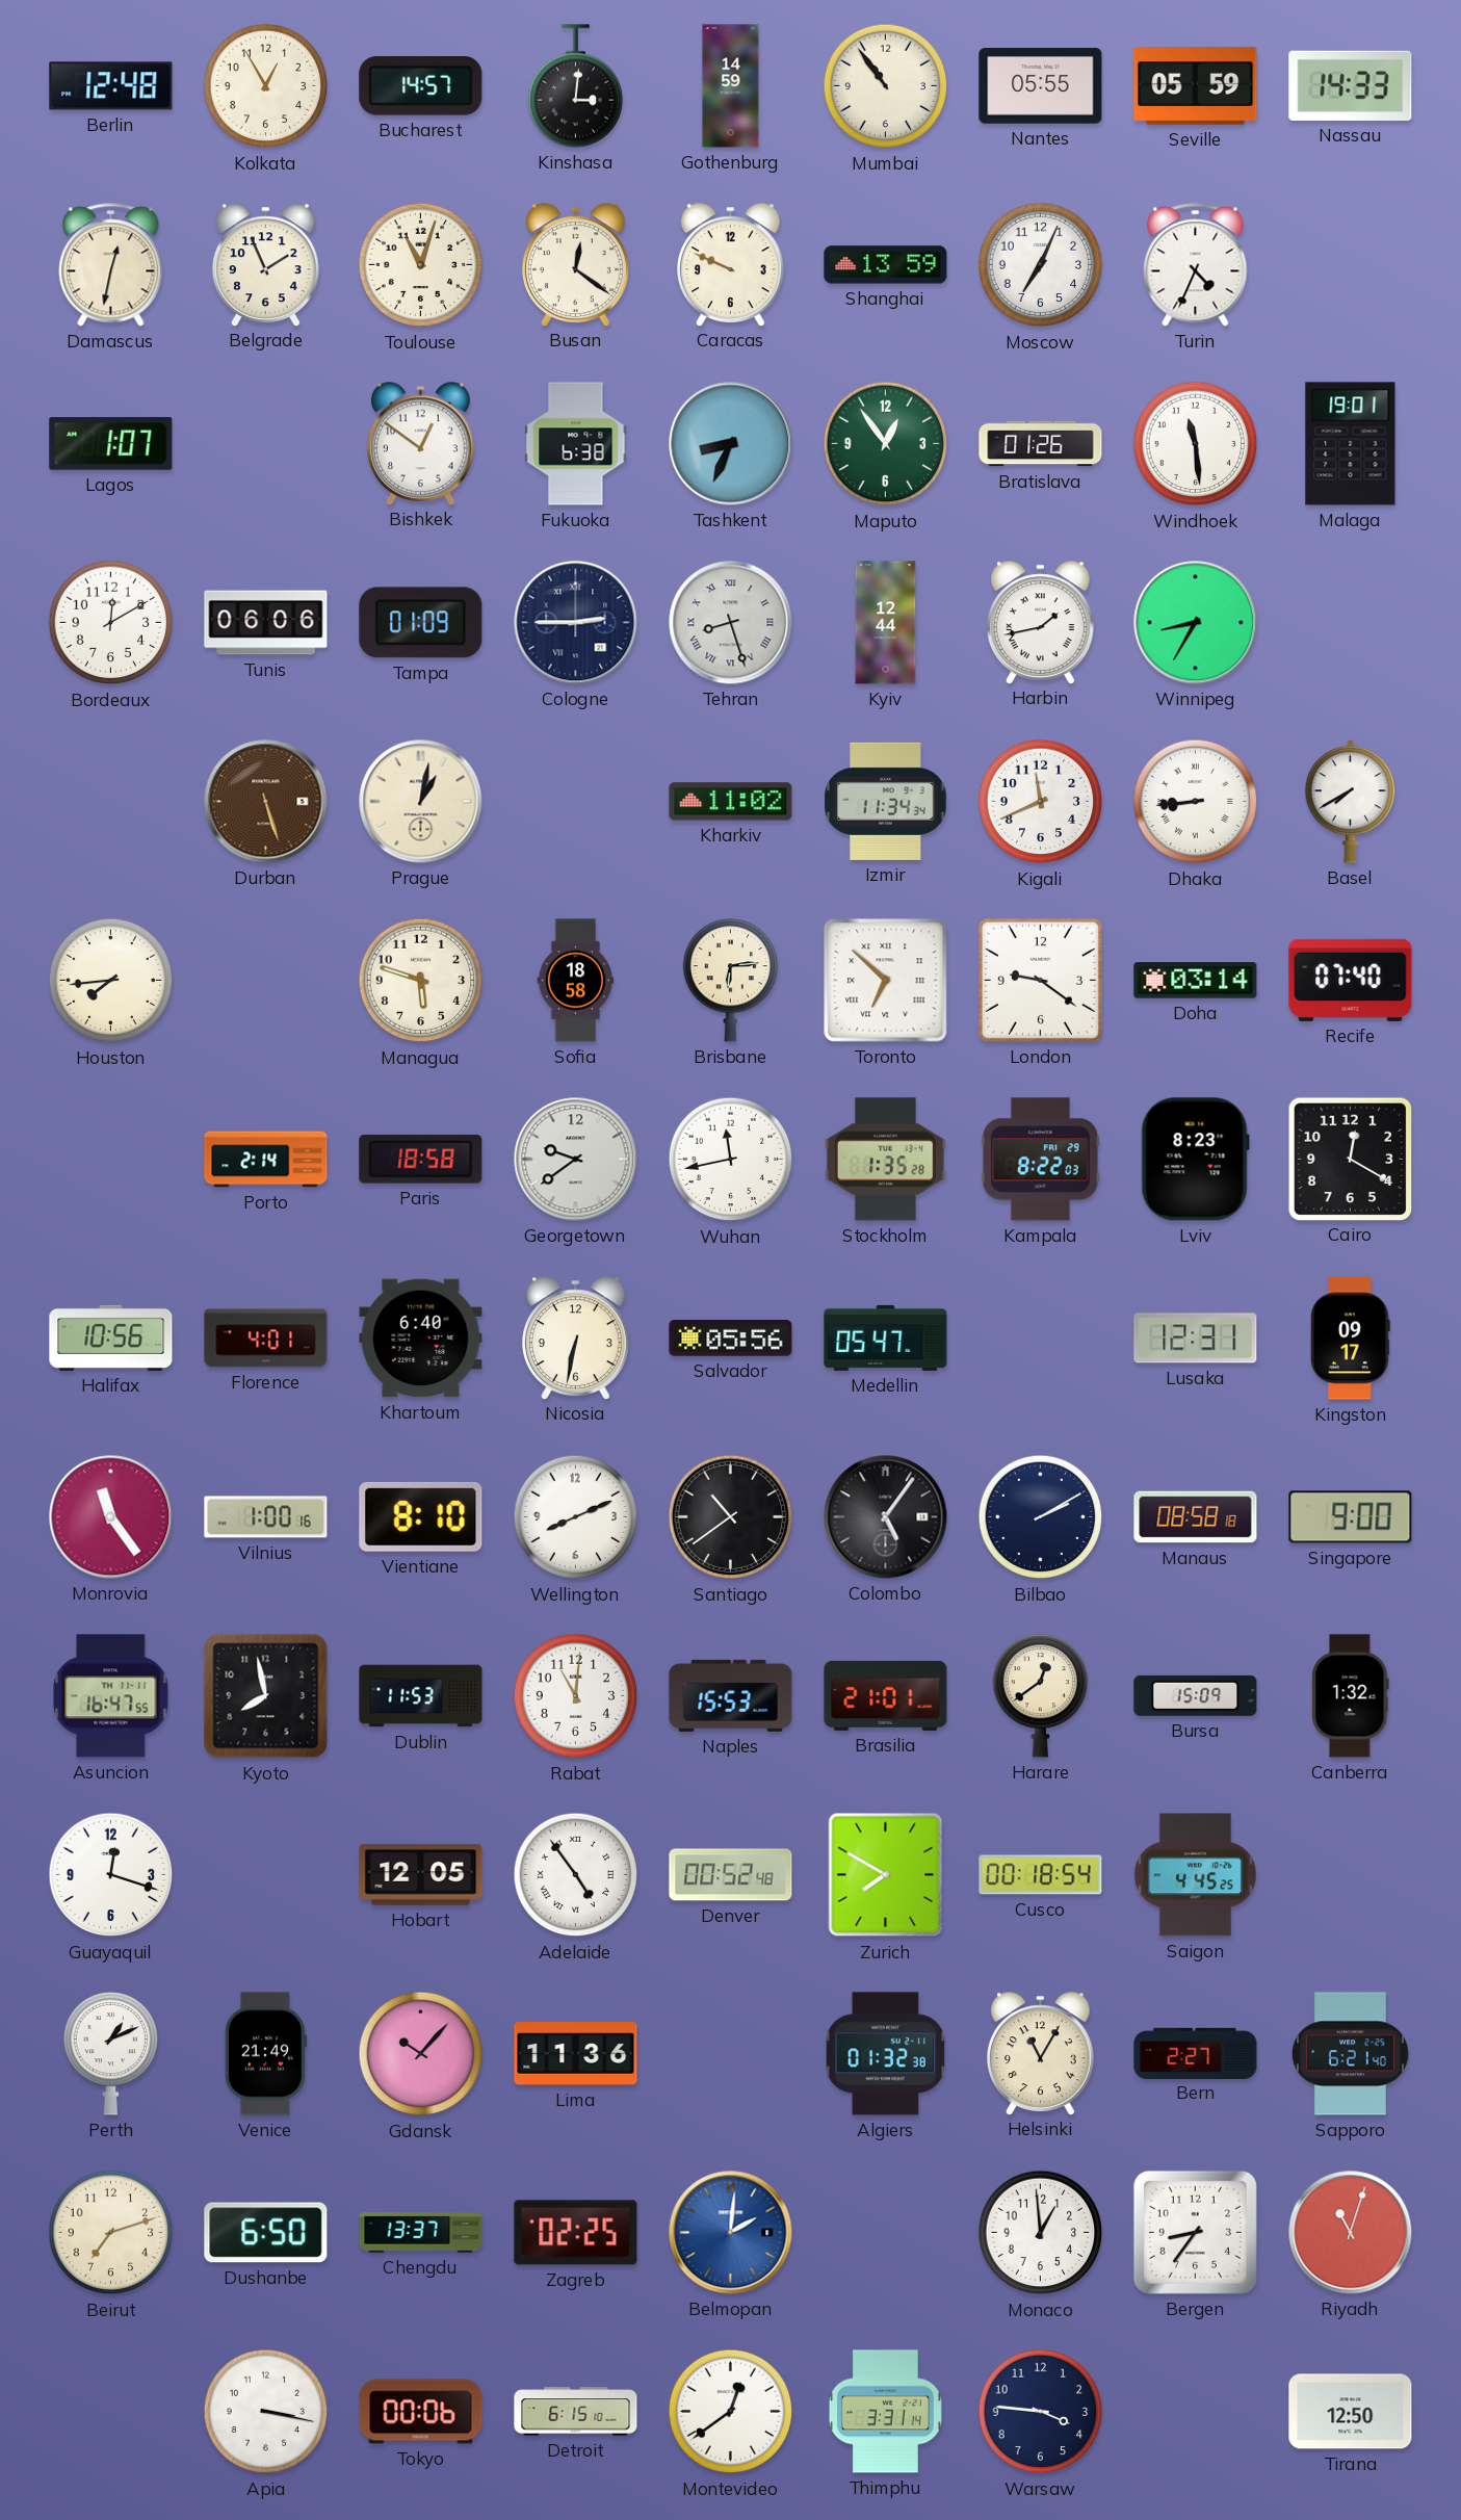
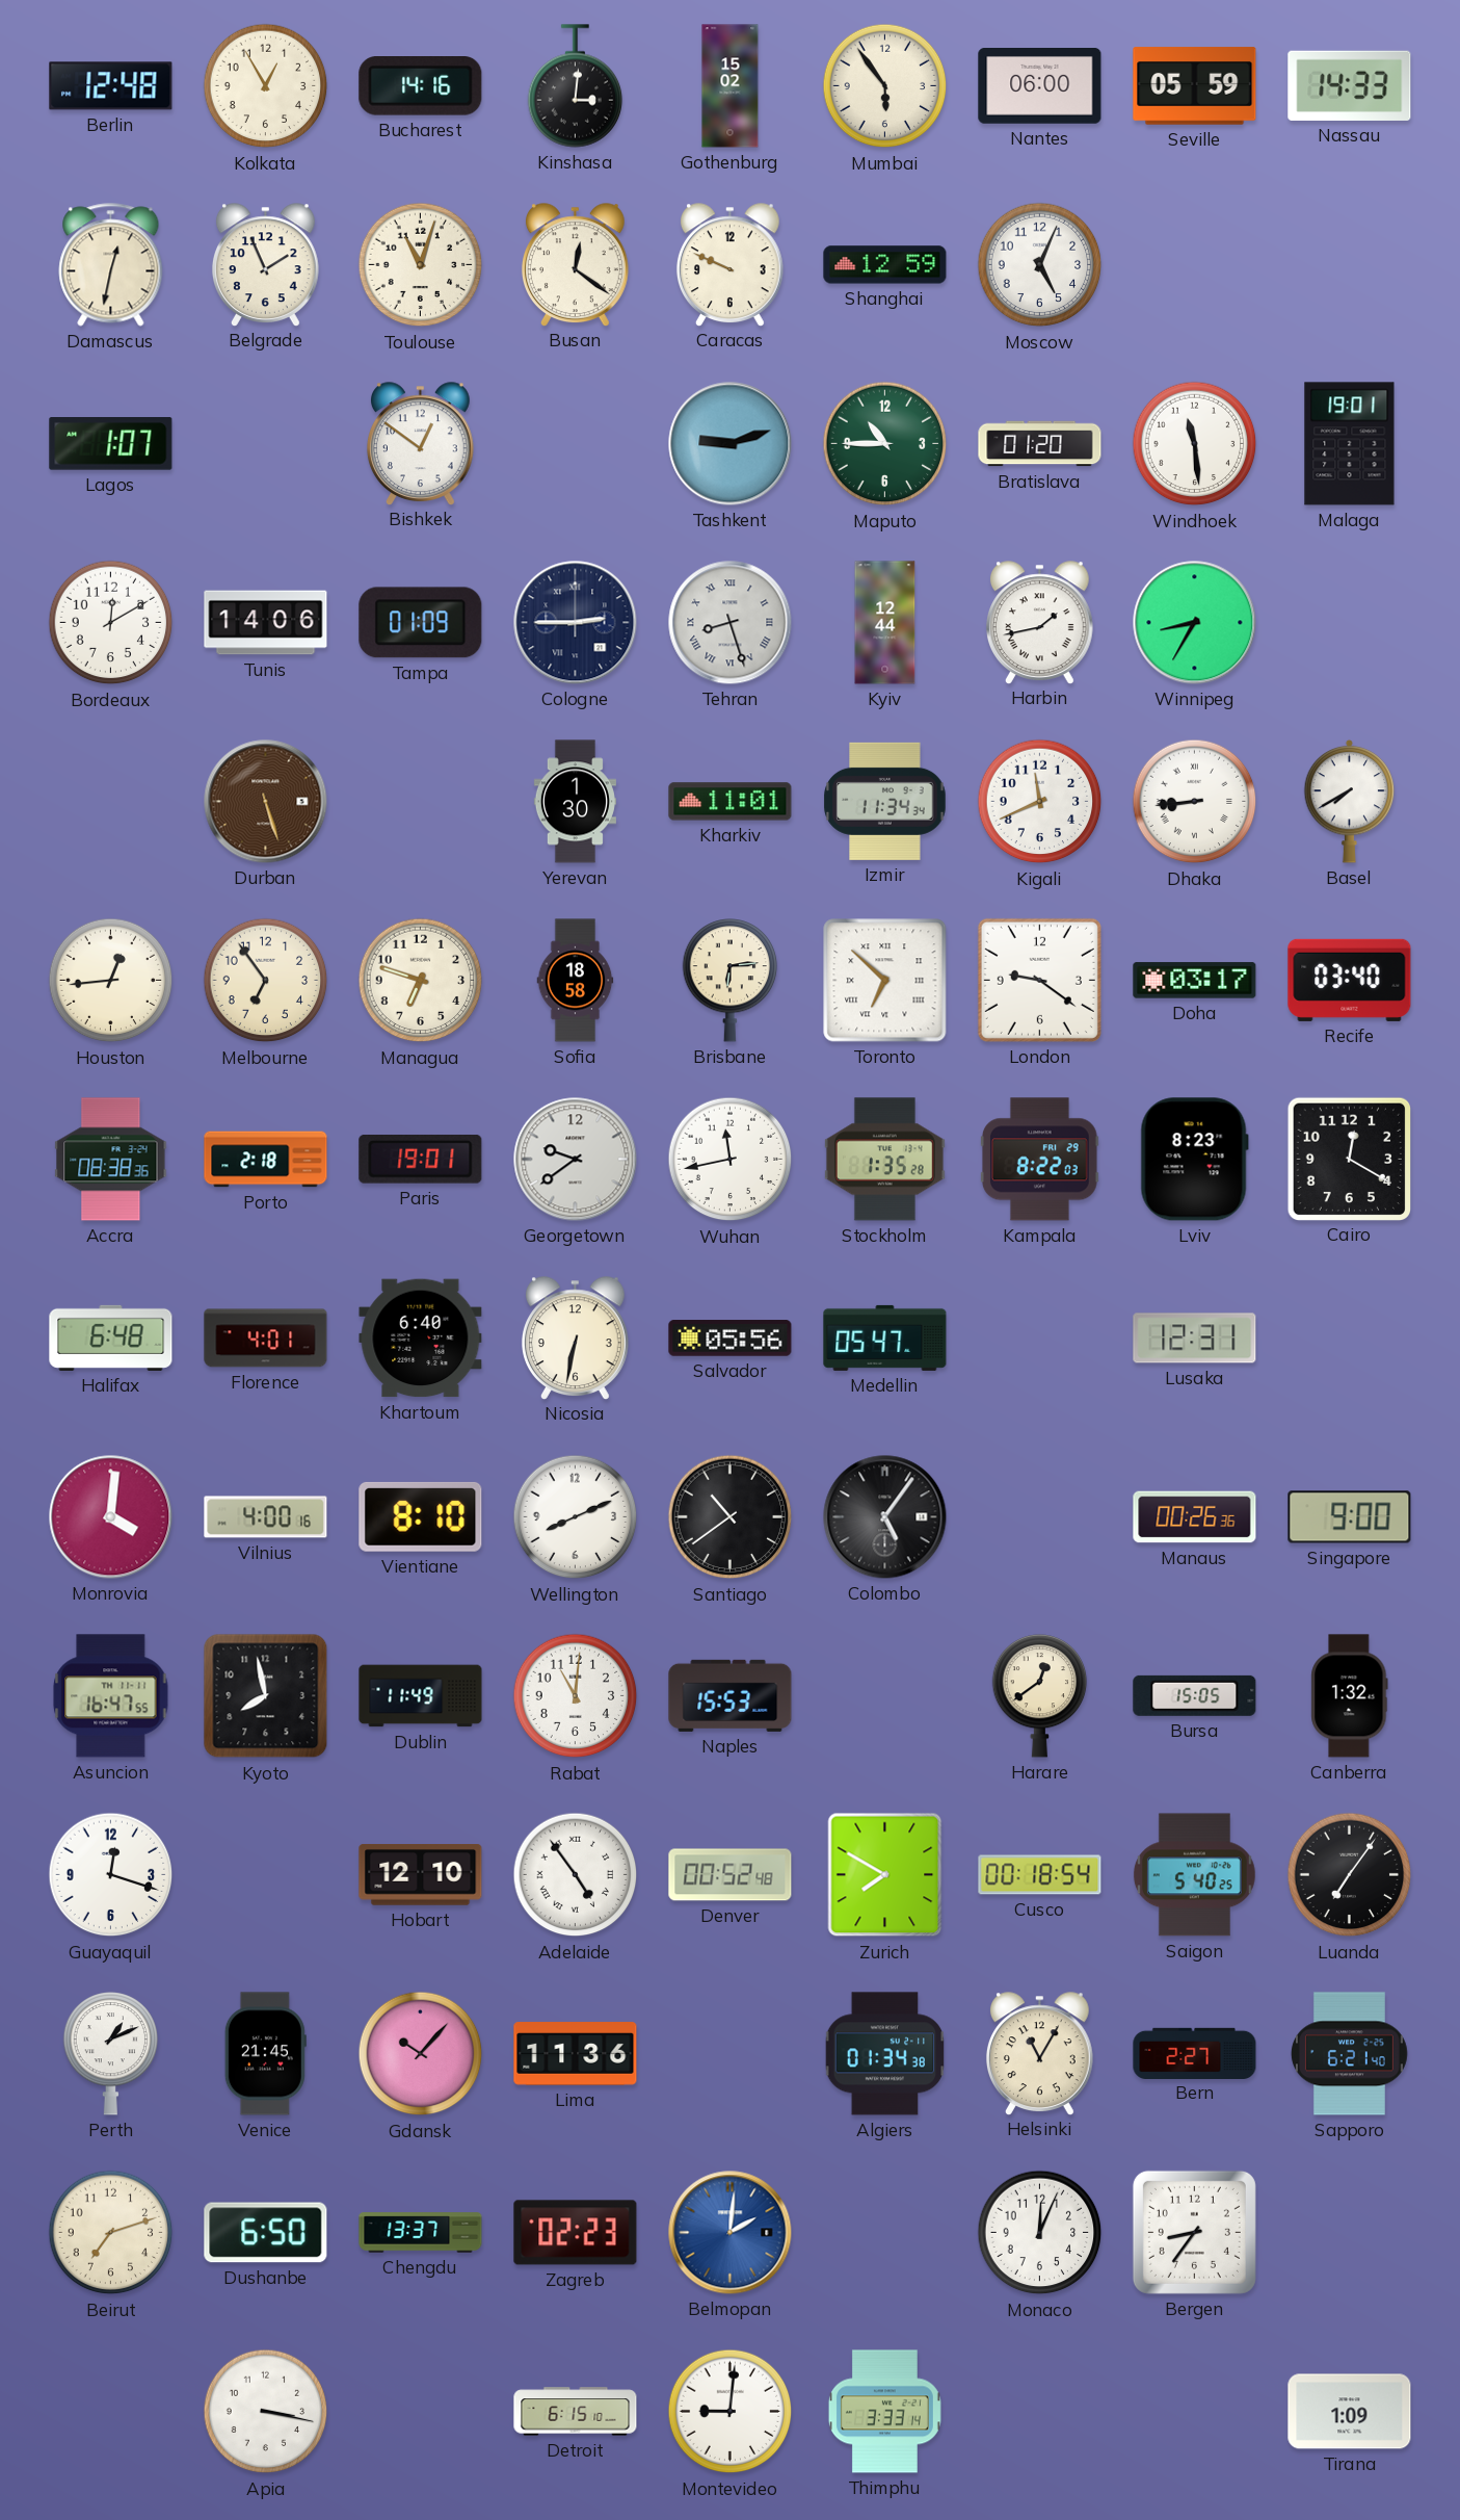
Bucharest: 14:57 -> 14:16
Gothenburg: 14:59 -> 15:02
Mumbai: 10:54 -> 5:54
Nantes: 05:55 -> 06:00
Shanghai: 13:59 -> 12:59
Moscow: 7:04 -> 5:04
Turin: 4:34 -> none
Fukuoka: 6:38 -> none
Tashkent: 8:34 -> 9:12
Maputo: 12:54 -> 10:45
Bratislava: 01:26 -> 01:20
Tunis: 06:06 -> 14:06
Prague: 1:02 -> none
Yerevan: none -> 1:30
Kharkiv: 11:02 -> 11:01
Houston: 7:44 -> 12:44
Melbourne: none -> 6:54
Managua: 5:48 -> 6:48
Doha: 03:14 -> 03:17
Recife: 07:40 -> 03:40
Accra: none -> 08:38
Porto: 2:14 -> 2:18
Paris: 18:58 -> 19:01
Halifax: 10:56 -> 6:48
Kingston: 09:17 -> none
Monrovia: 11:24 -> 4:01
Vilnius: 1:00 -> 4:00
Bilbao: 2:10 -> none
Manaus: 08:58 -> 00:26
Dublin: 11:53 -> 11:49
Brasilia: 21:01 -> none
Bursa: 15:09 -> 15:05
Hobart: 12:05 -> 12:10
Saigon: 4:45 -> 5:40
Luanda: none -> 7:06
Venice: 21:49 -> 21:45
Algiers: 01:32 -> 01:34
Zagreb: 02:25 -> 02:23
Monaco: 12:59 -> 12:04
Riyadh: 11:03 -> none
Tokyo: 00:06 -> none
Montevideo: 12:39 -> 9:01
Thimphu: 3:31 -> 3:33
Warsaw: 3:46 -> none
Tirana: 12:50 -> 1:09
